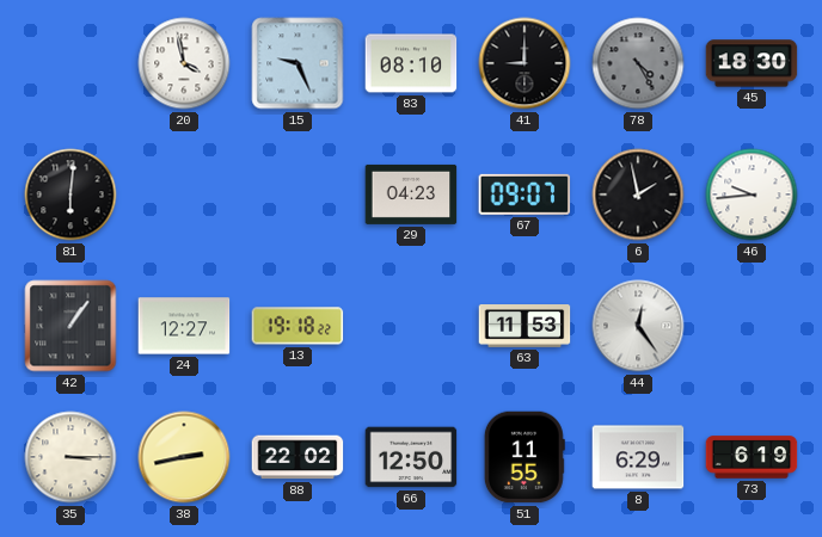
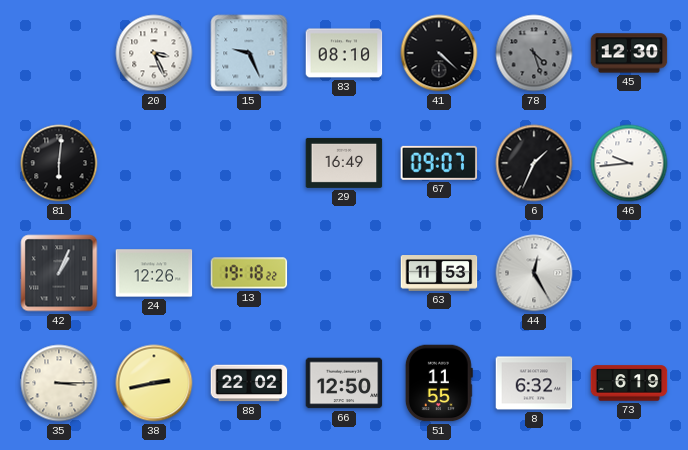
20: 3:58 -> 3:26
41: 9:00 -> 4:22
78: 4:25 -> 4:27
45: 18:30 -> 12:30
29: 04:23 -> 16:49
6: 1:58 -> 1:34
42: 1:06 -> 1:04
24: 12:27 -> 12:26
44: 12:24 -> 12:25
8: 6:29 -> 6:32
